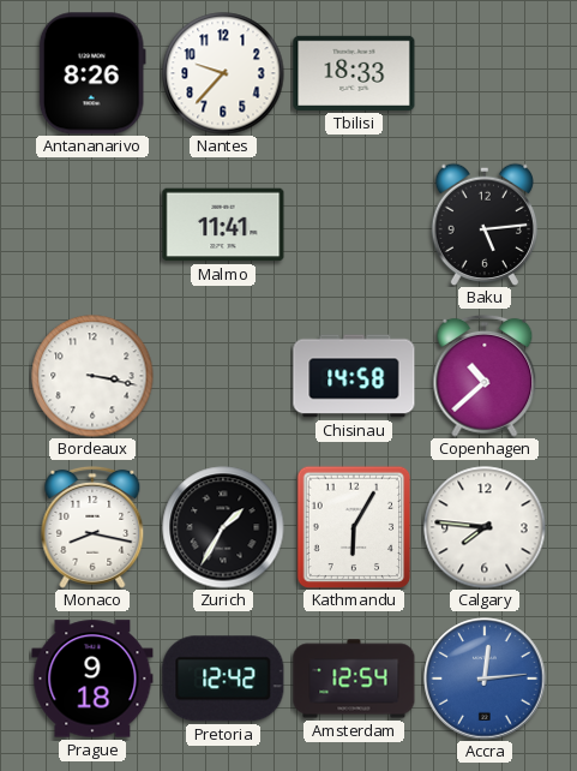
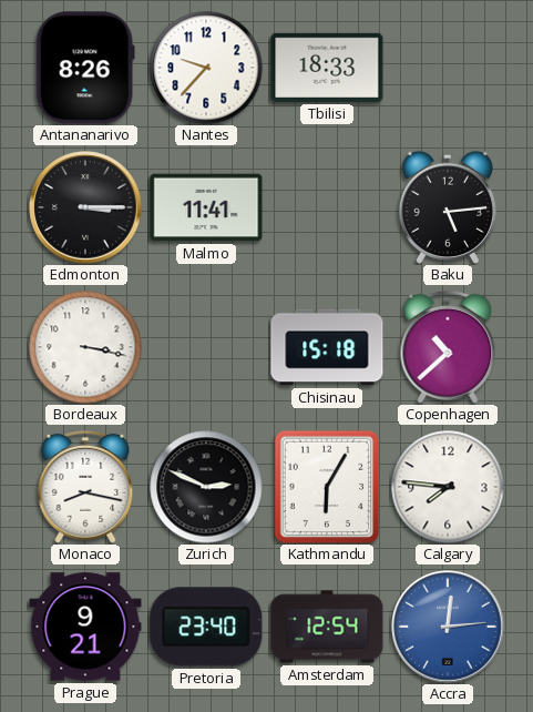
Edmonton: none -> 3:15
Chisinau: 14:58 -> 15:18
Zurich: 1:35 -> 2:49
Prague: 9:18 -> 9:21
Pretoria: 12:42 -> 23:40
